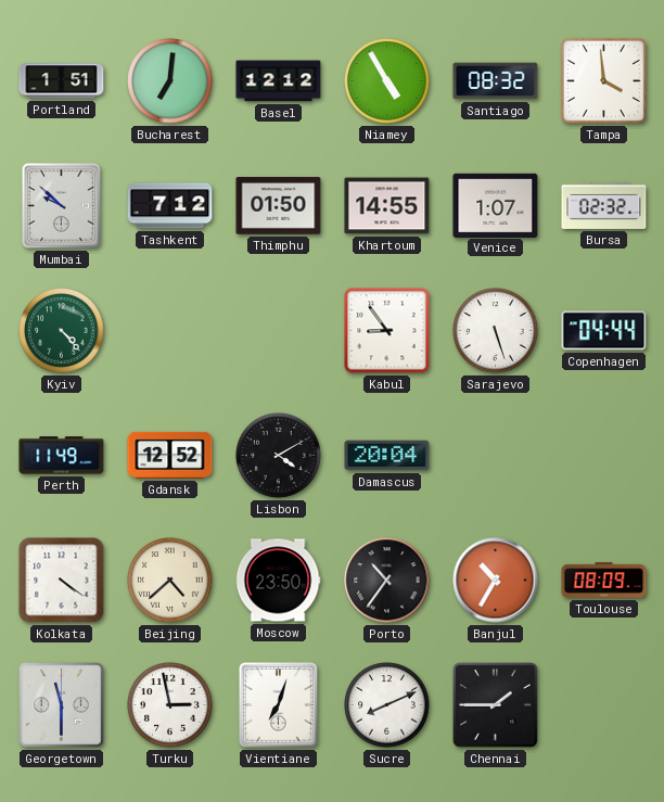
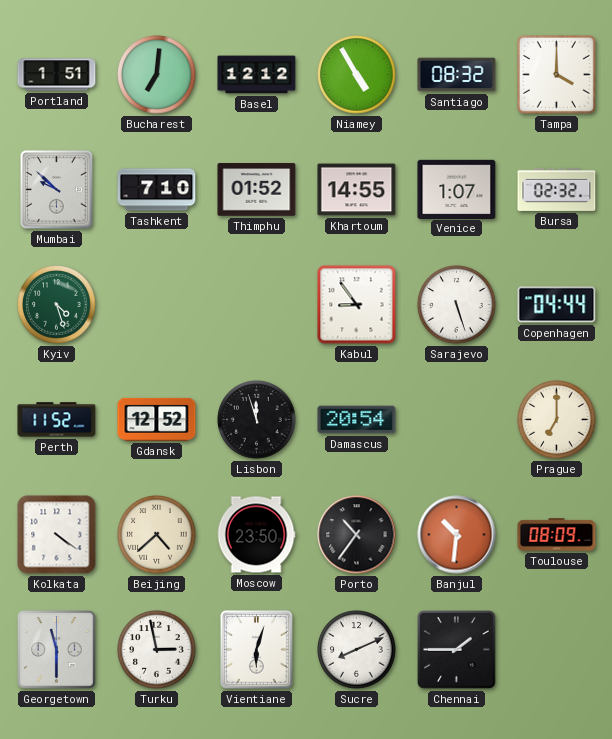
Tampa: 3:59 -> 4:00
Tashkent: 7:12 -> 7:10
Thimphu: 01:50 -> 01:52
Kyiv: 4:23 -> 4:27
Perth: 11:49 -> 11:52
Lisbon: 4:10 -> 11:57
Damascus: 20:04 -> 20:54
Prague: none -> 7:00
Banjul: 10:35 -> 10:31
Vientiane: 7:03 -> 6:03
